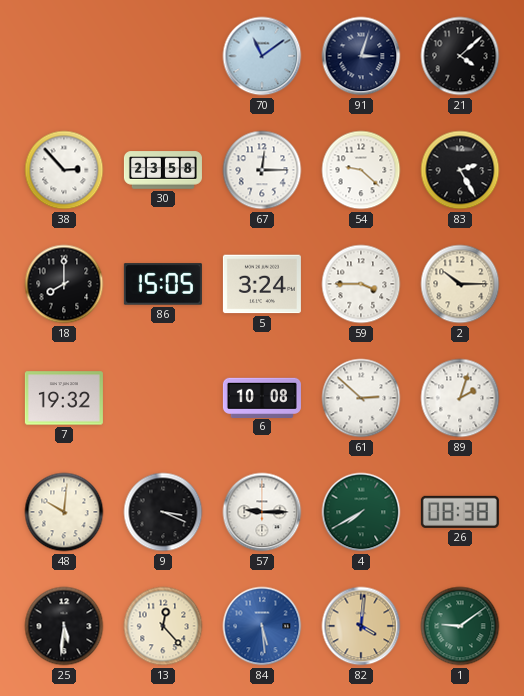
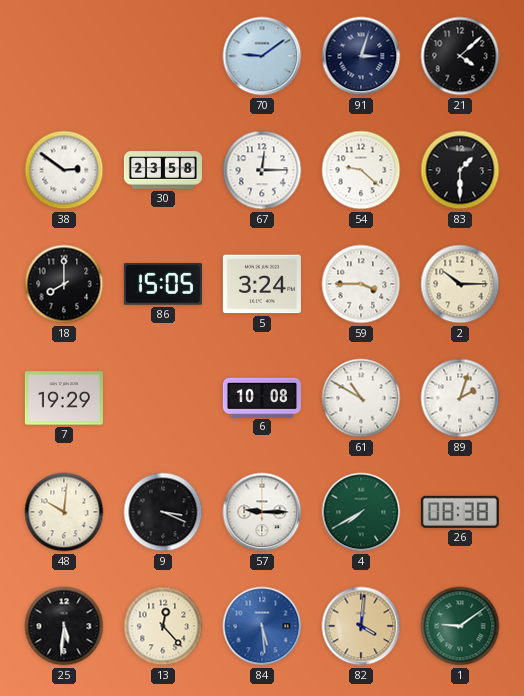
70: 11:09 -> 9:09
38: 2:53 -> 2:51
83: 2:25 -> 1:30
7: 19:32 -> 19:29
61: 2:52 -> 10:50
